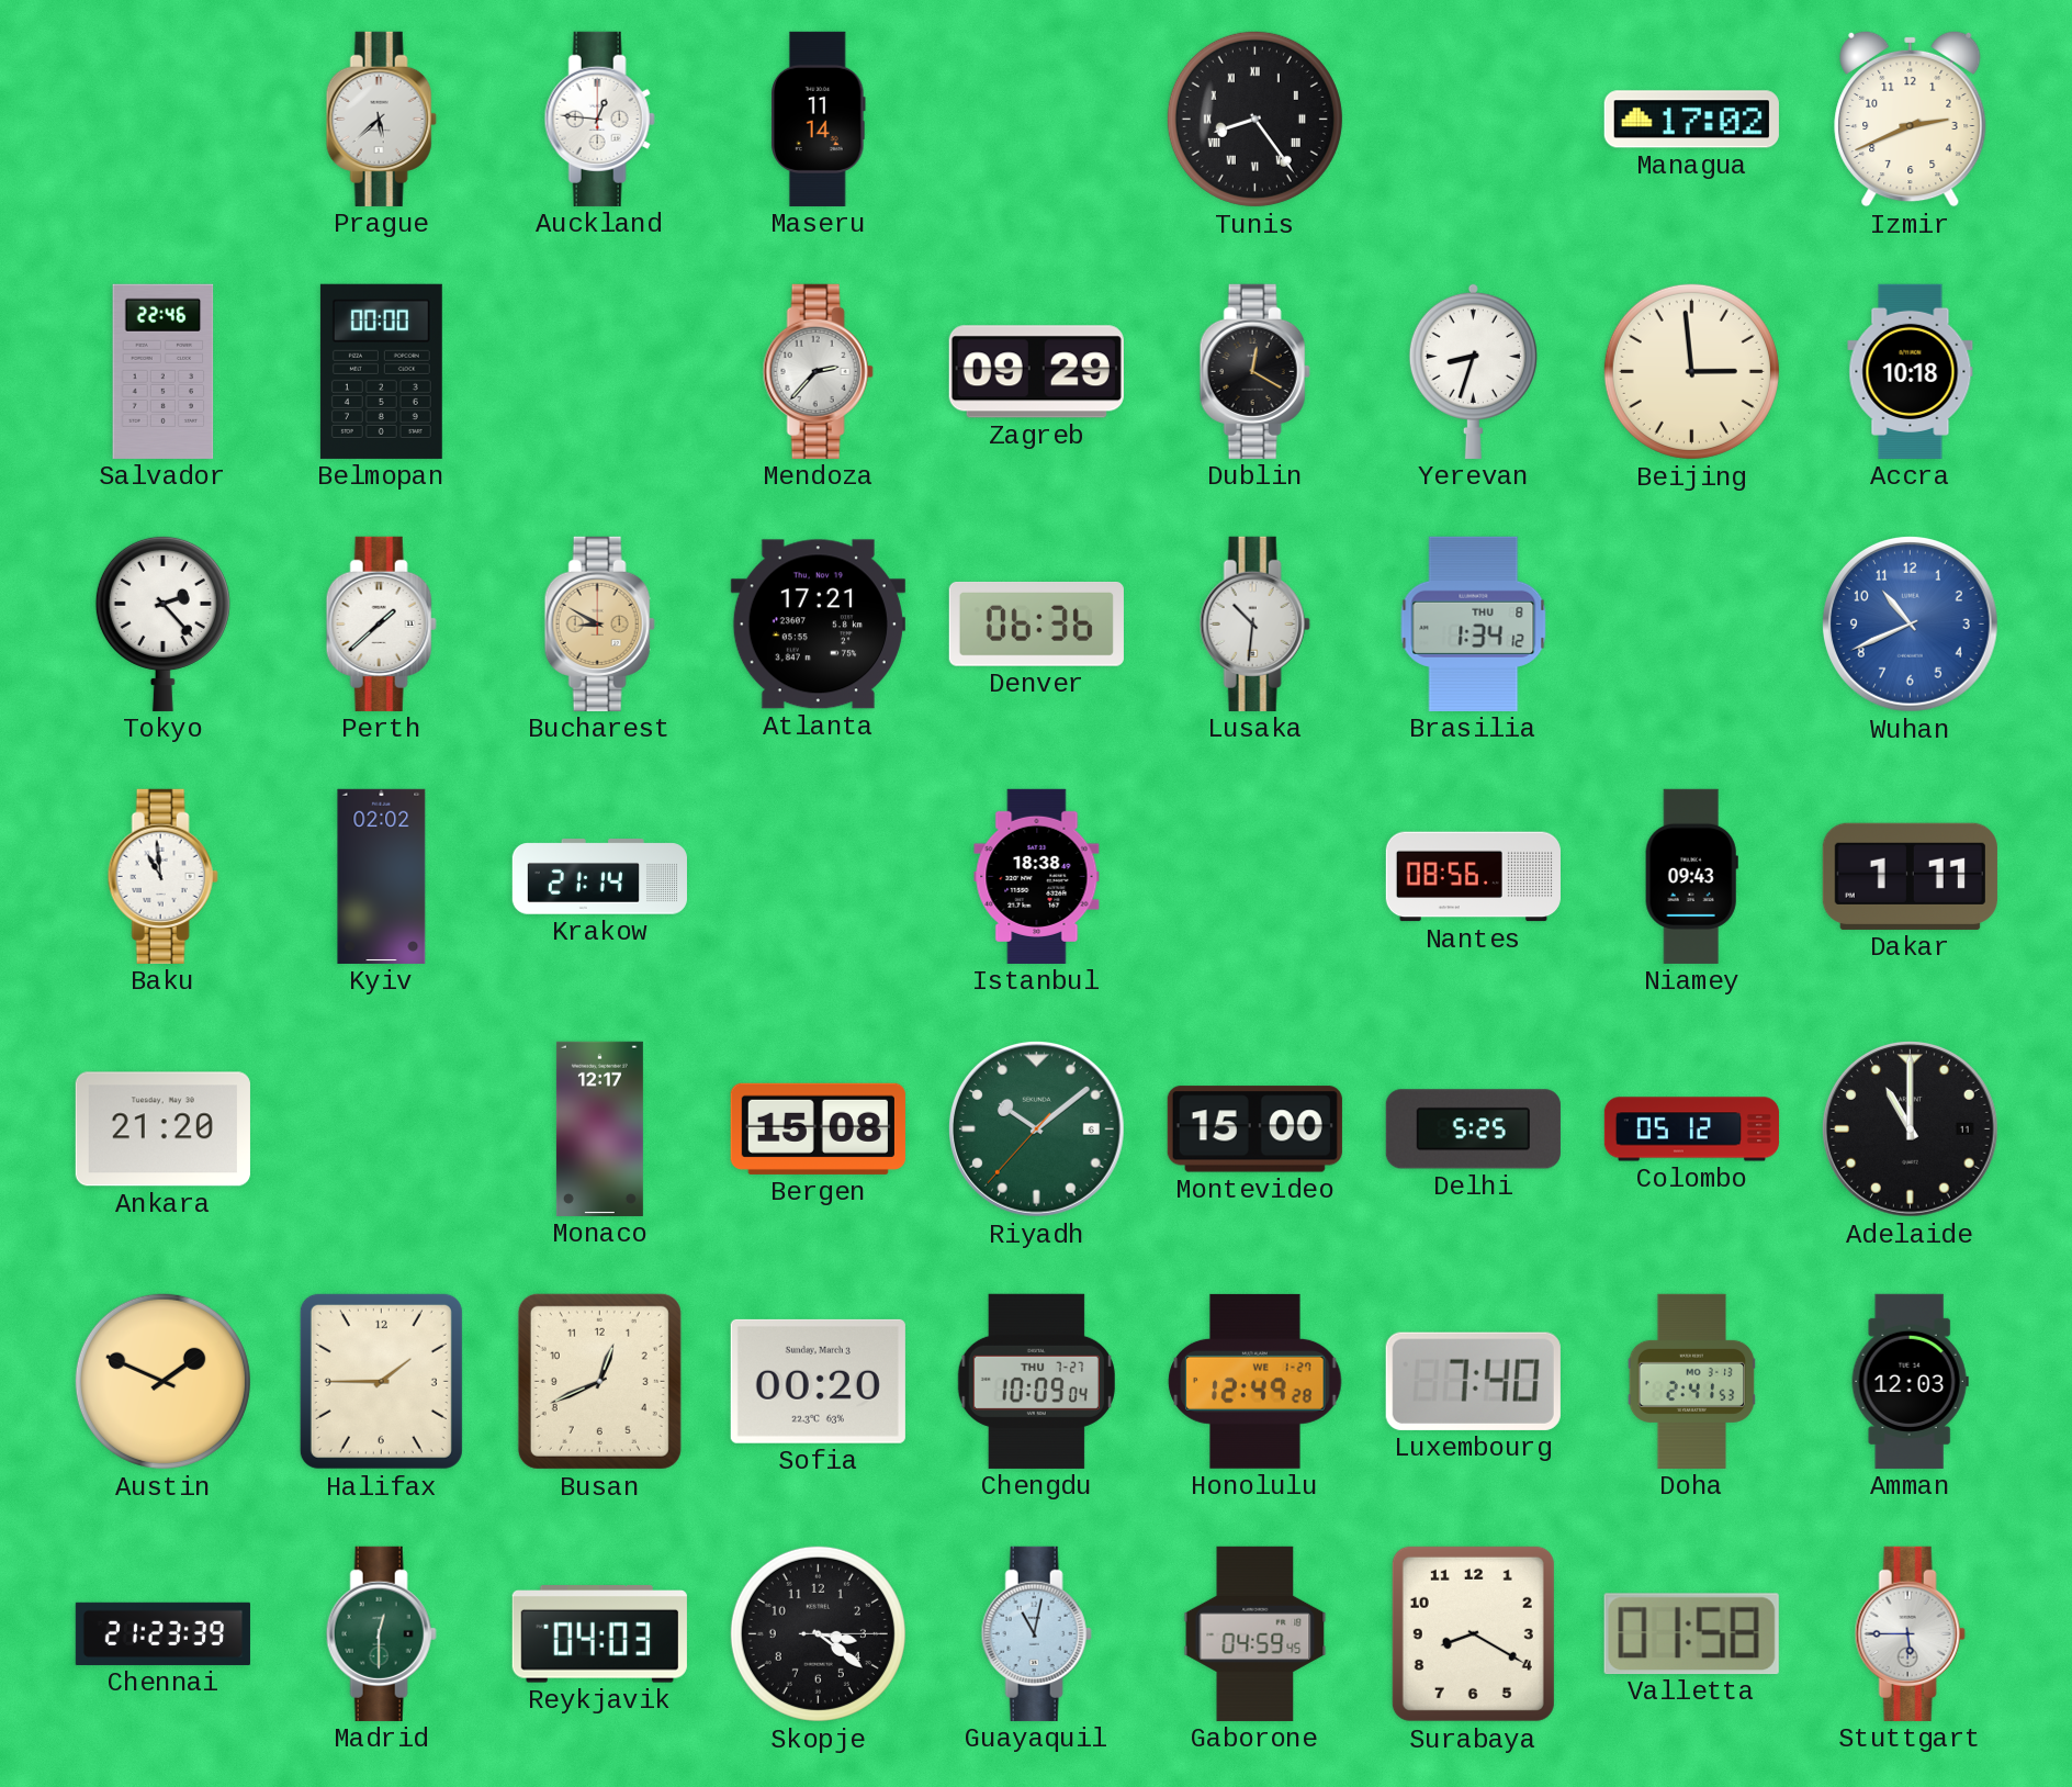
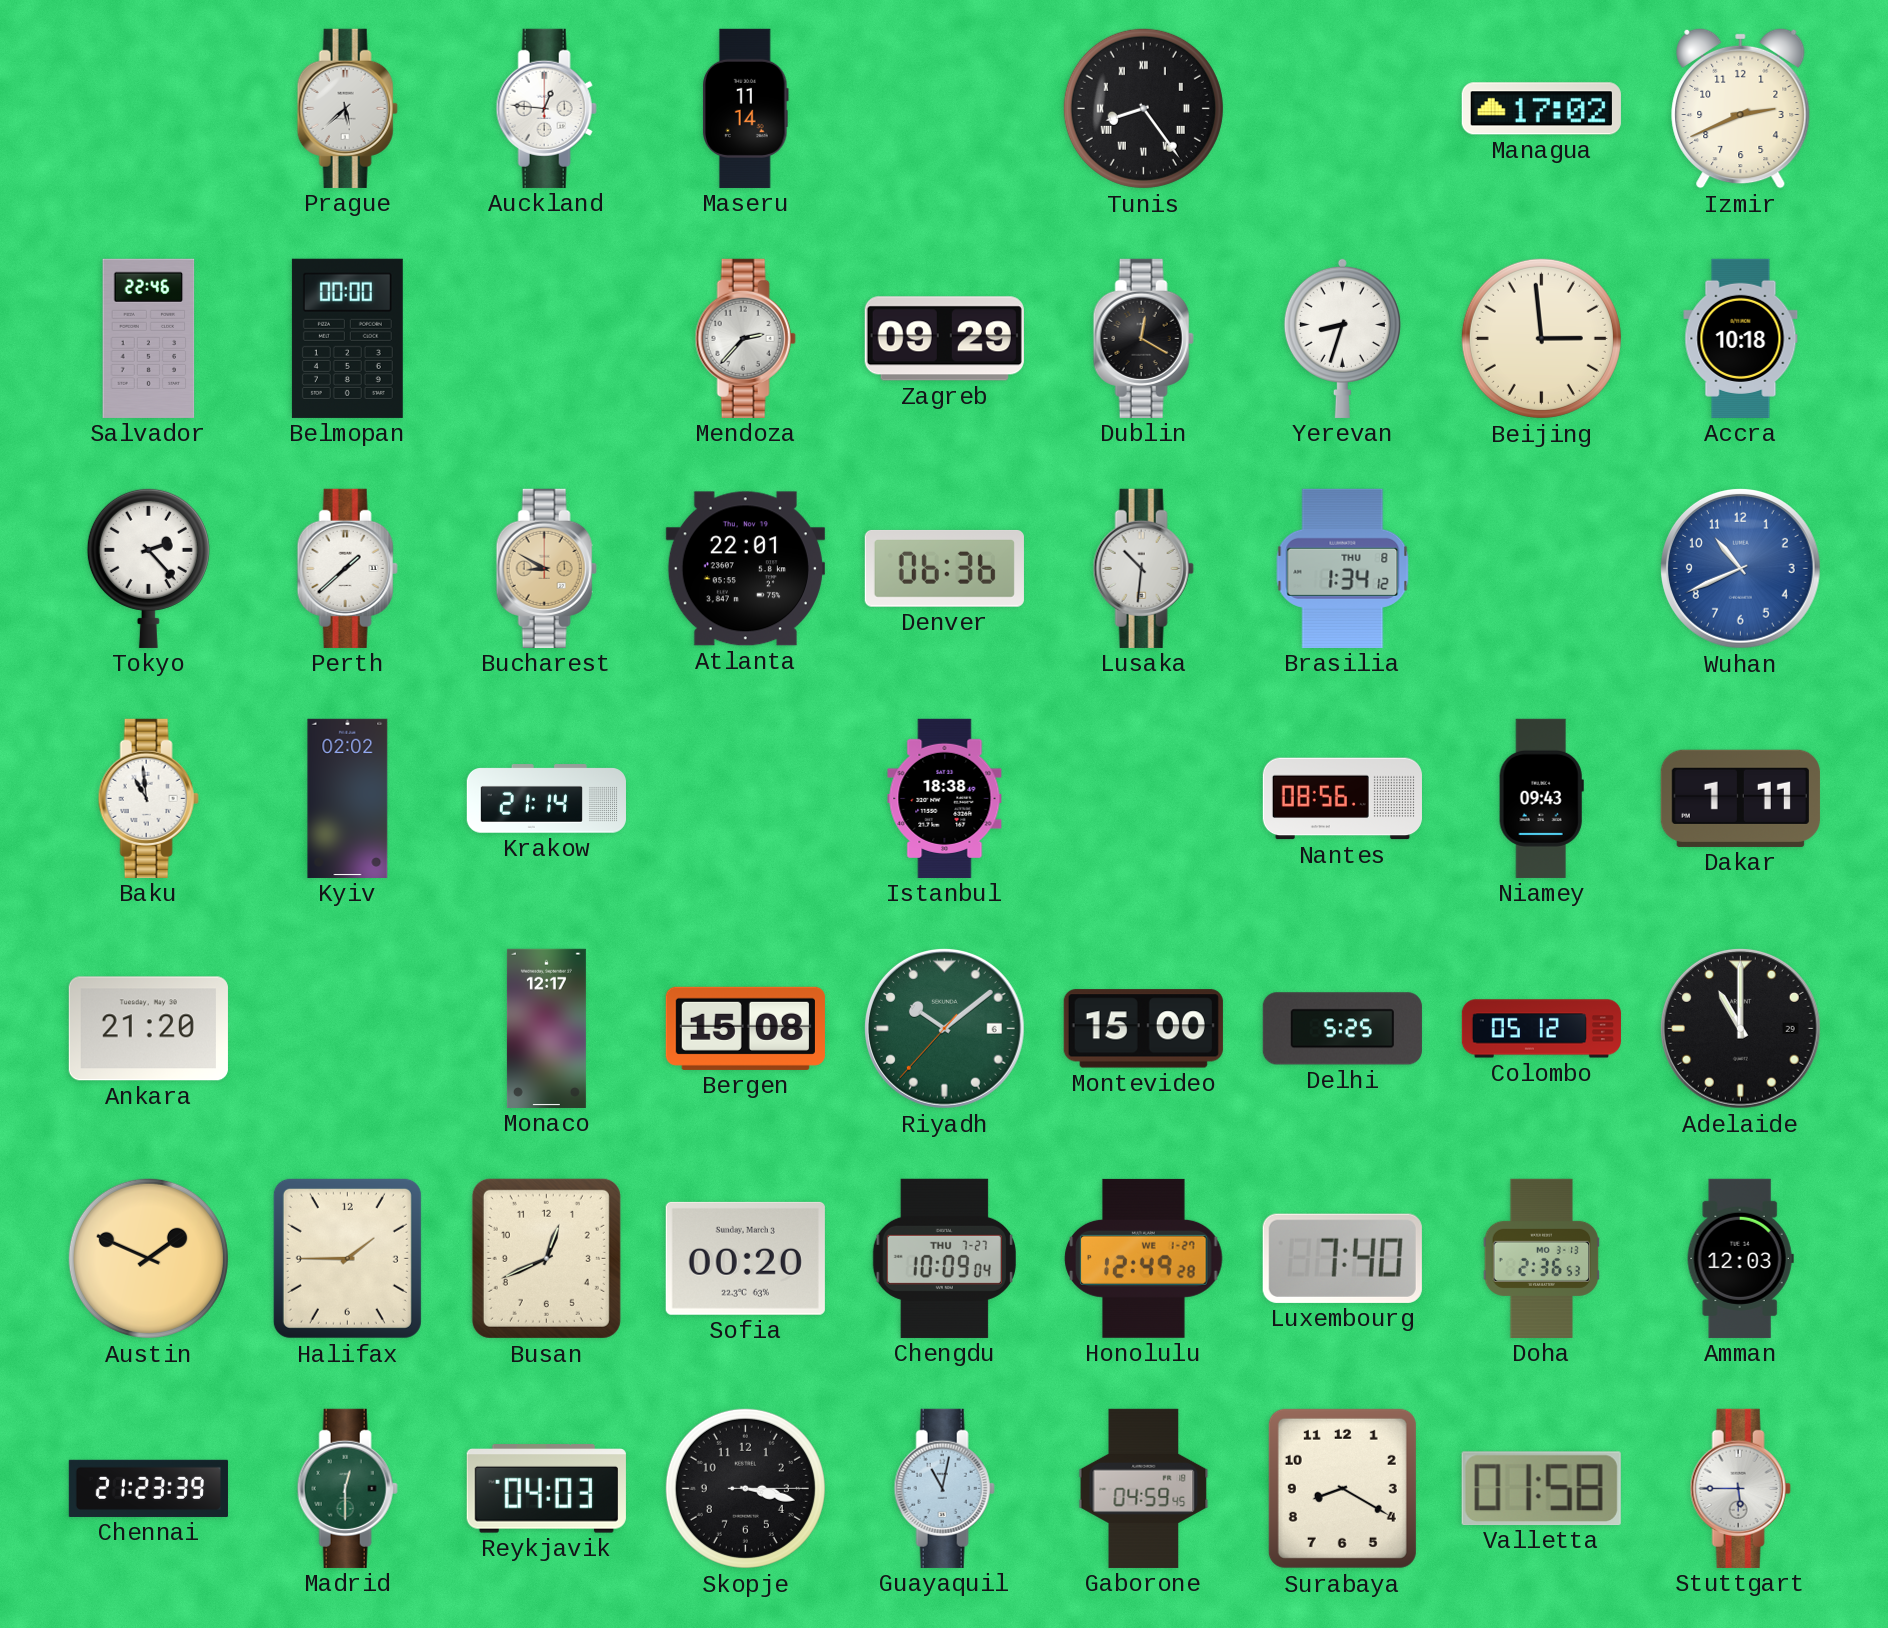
Atlanta: 17:21 -> 22:01
Adelaide date: 11 -> 29
Doha: 2:41 -> 2:36
Skopje: 3:21 -> 3:17
